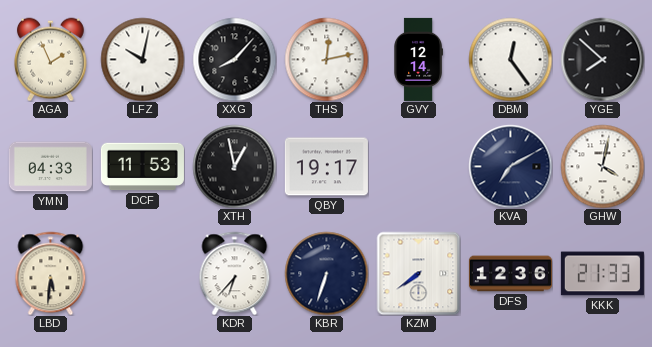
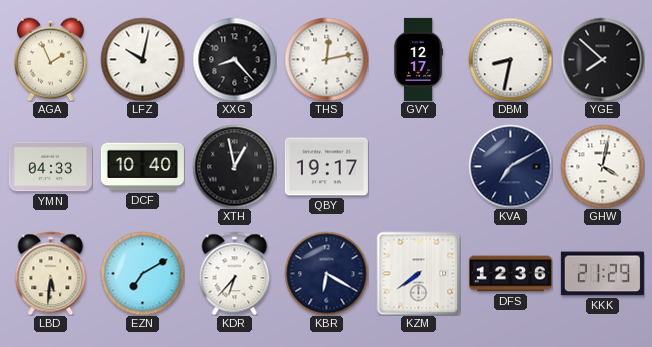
XXG: 8:07 -> 8:23
GVY: 12:14 -> 12:17
DBM: 12:24 -> 8:32
DCF: 11:53 -> 10:40
EZN: none -> 7:10
KBR: 6:33 -> 6:20
KKK: 21:33 -> 21:29
